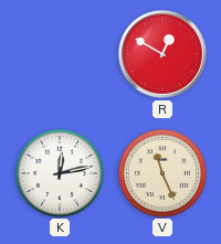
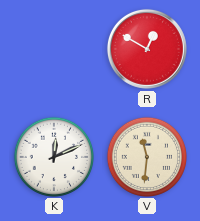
K: 12:13 -> 12:11
V: 11:26 -> 11:31
